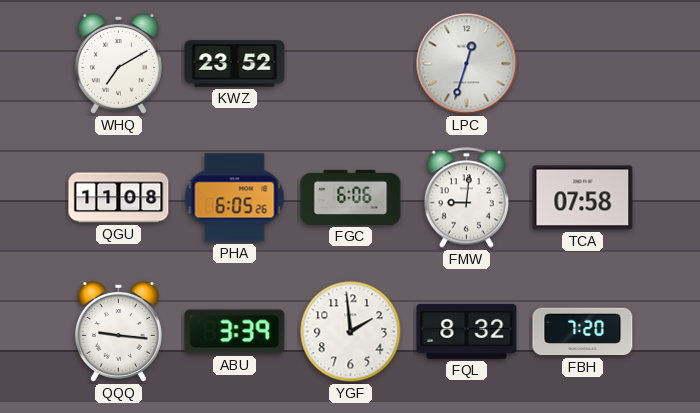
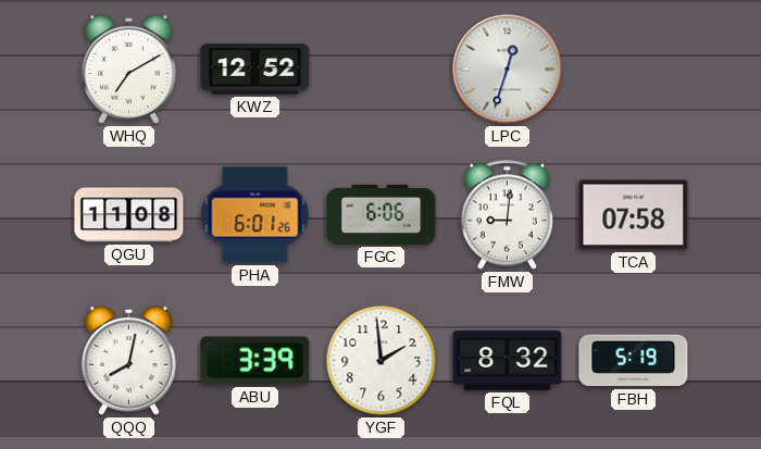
KWZ: 23:52 -> 12:52
PHA: 6:05 -> 6:01
QQQ: 9:16 -> 8:02
FBH: 7:20 -> 5:19
